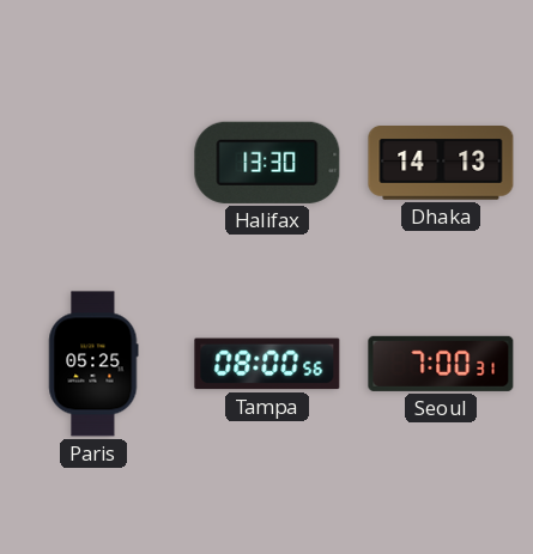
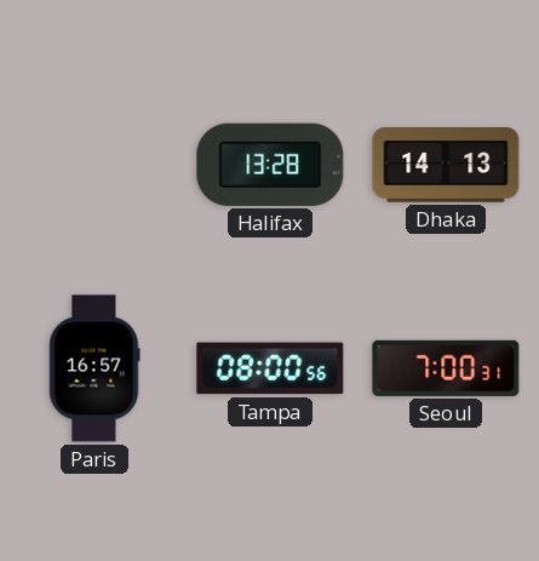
Halifax: 13:30 -> 13:28
Paris: 05:25 -> 16:57
